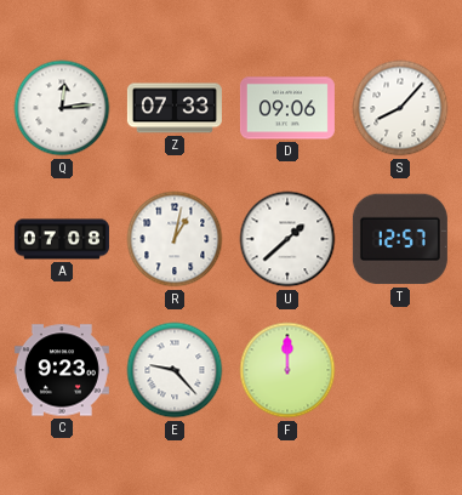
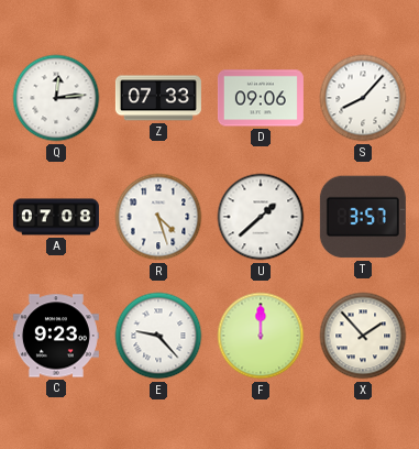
R: 1:02 -> 4:27
T: 12:57 -> 3:57
X: none -> 1:53
